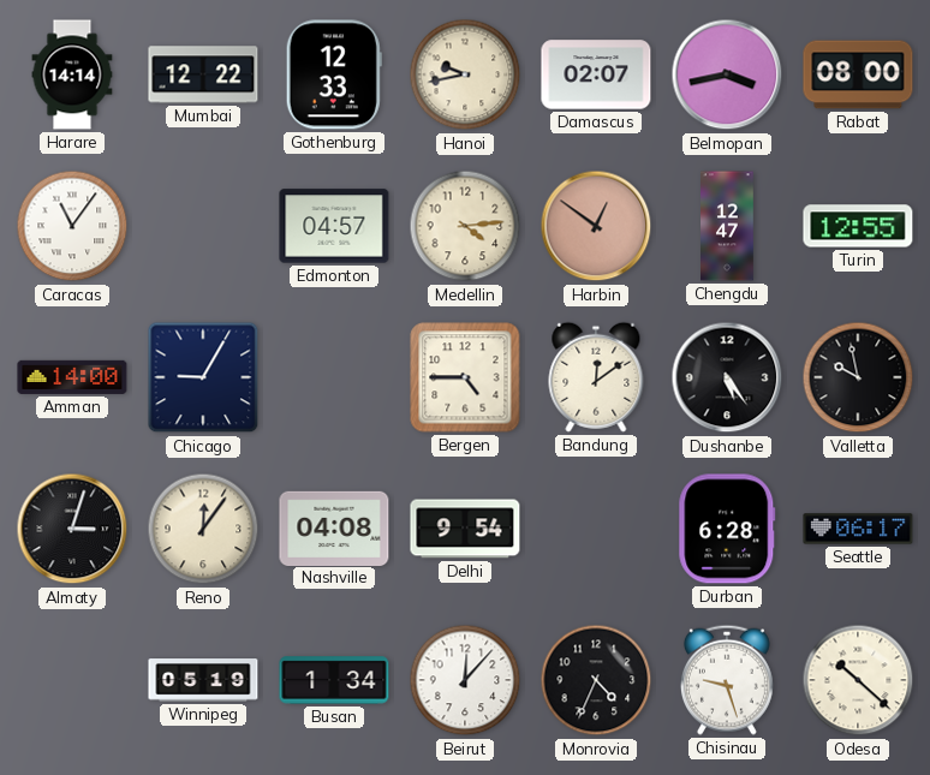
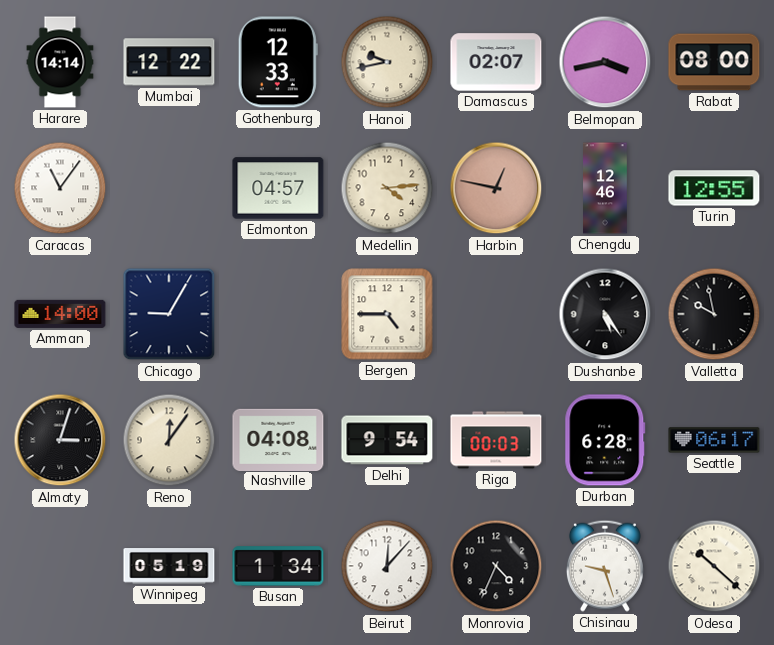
Harbin: 12:51 -> 12:47
Chengdu: 12:47 -> 12:46
Bandung: 12:09 -> none
Riga: none -> 00:03
